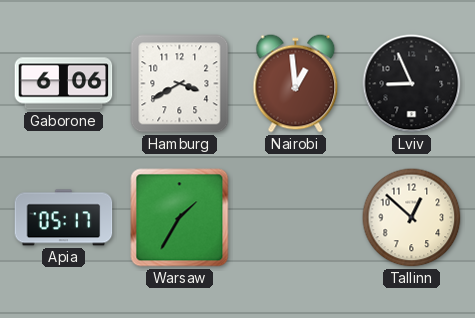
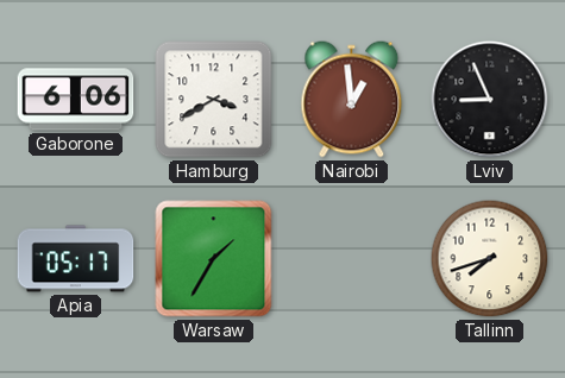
Tallinn: 12:52 -> 7:42
